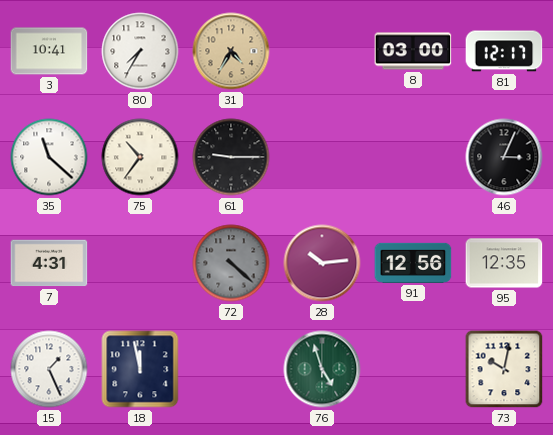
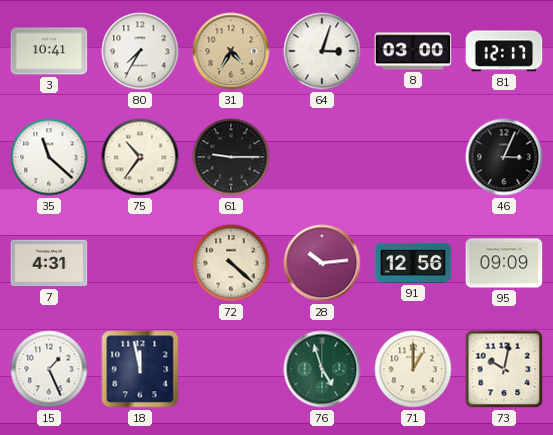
64: none -> 3:03
72 dial: grey -> cream
95: 12:35 -> 09:09
71: none -> 1:00
